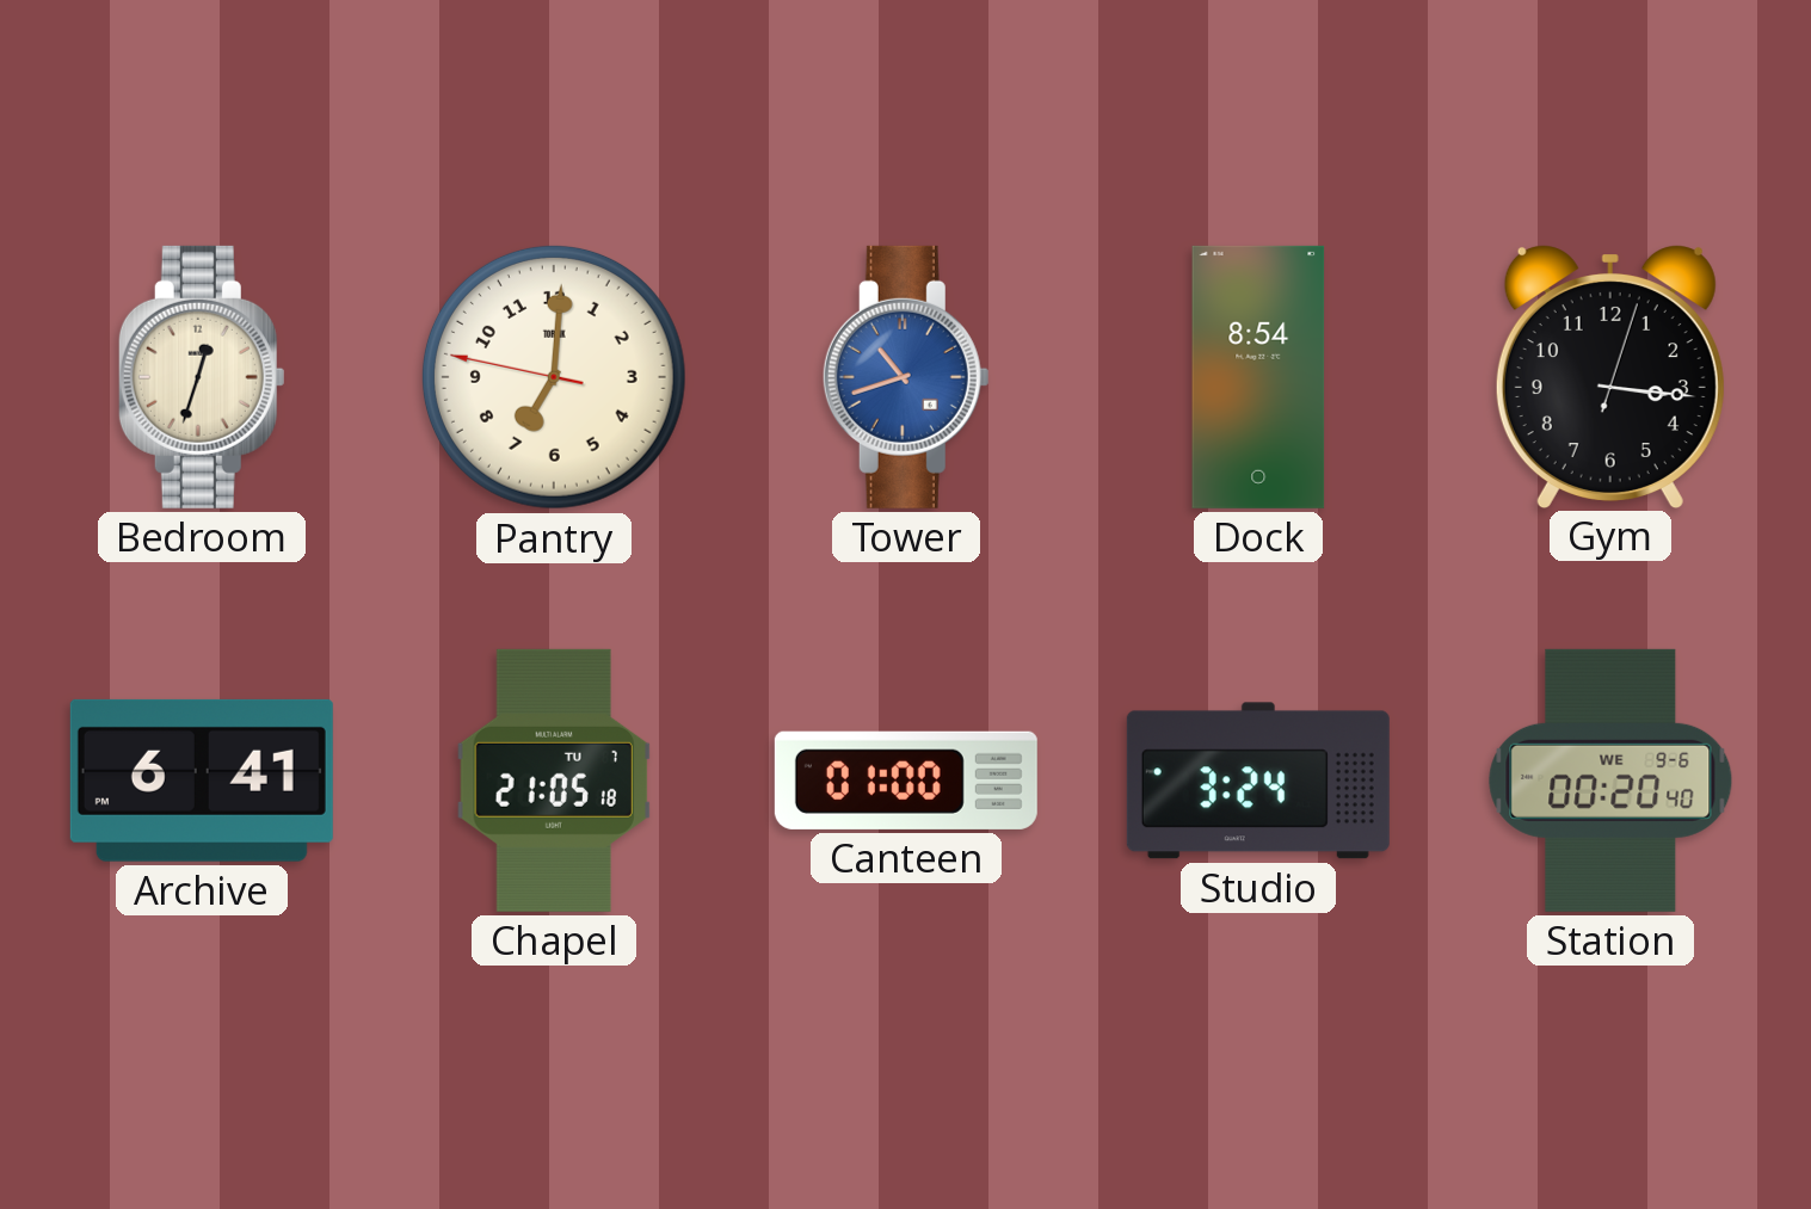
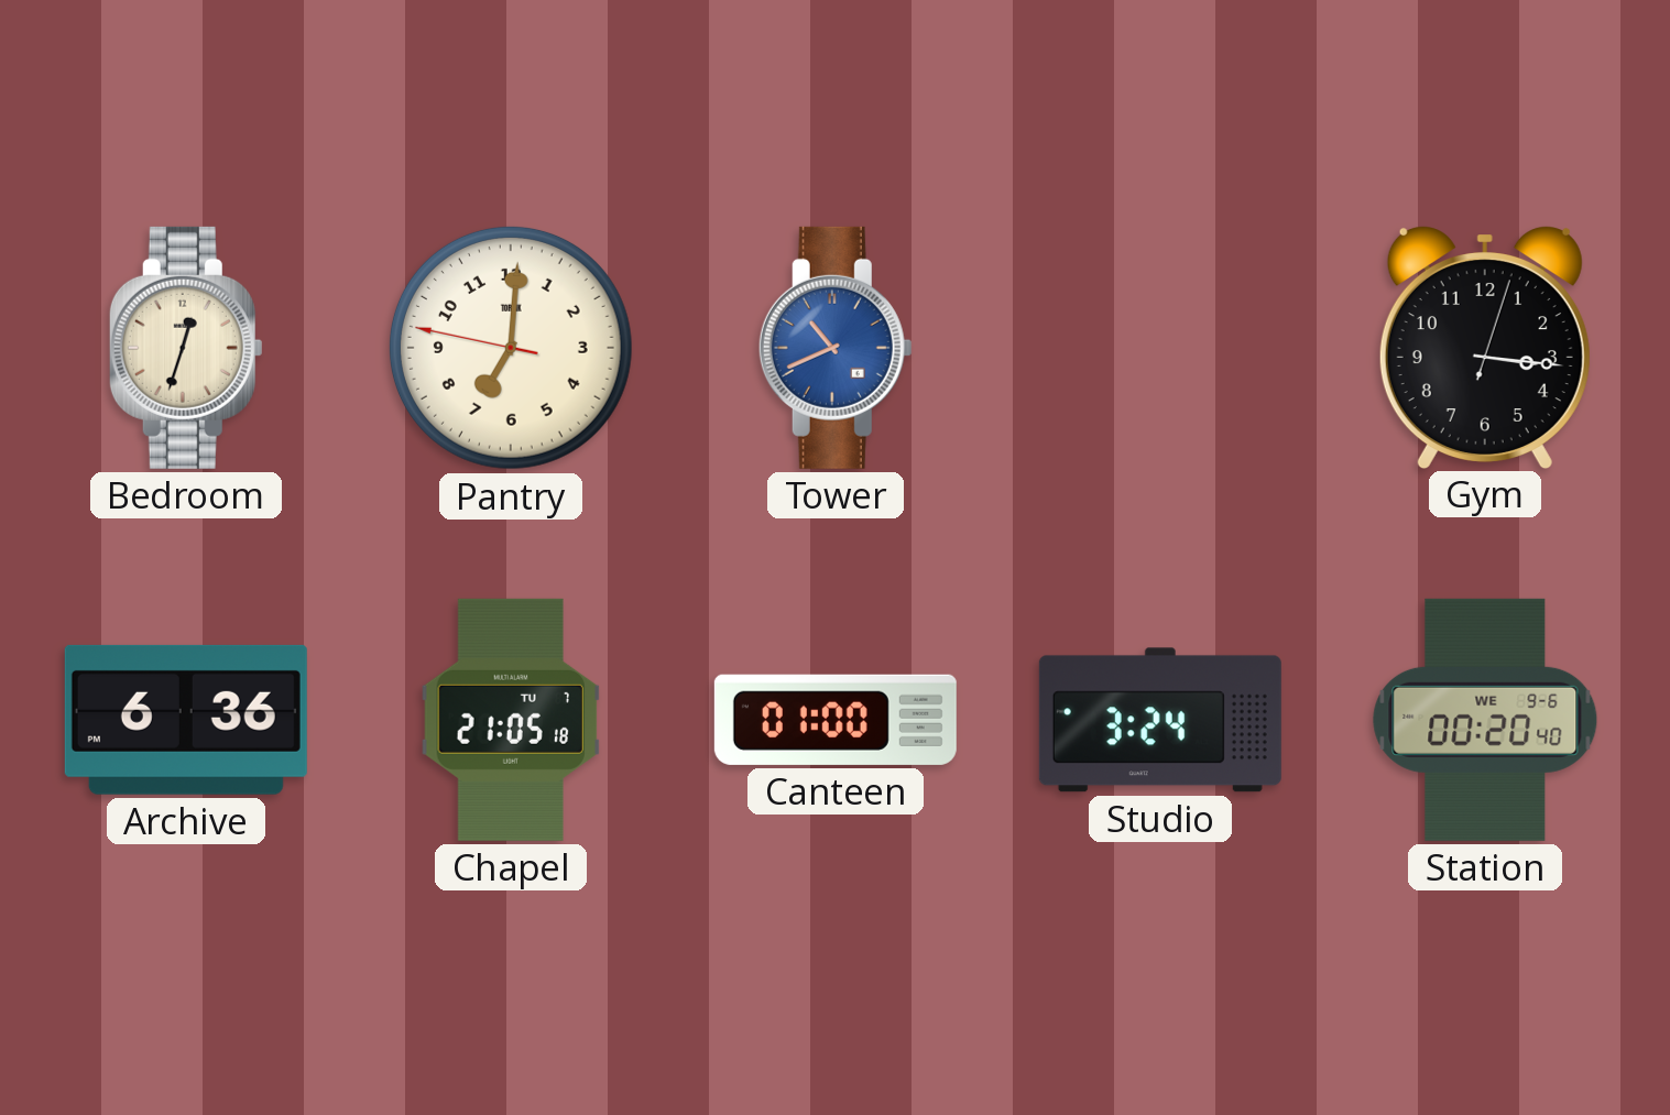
Tower: 10:42 -> 10:41
Dock: 8:54 -> none
Archive: 6:41 -> 6:36
